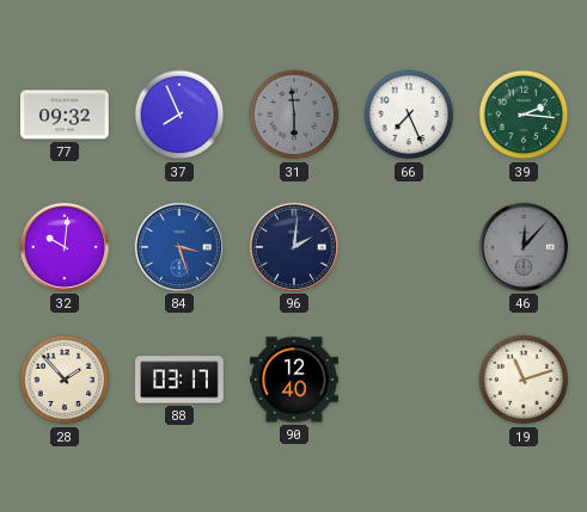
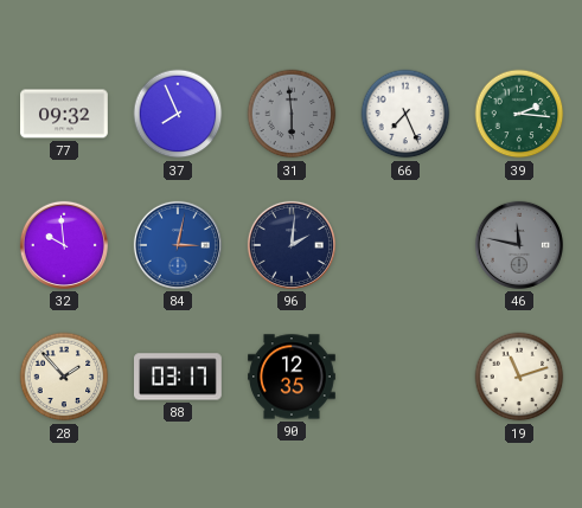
32: 10:01 -> 9:59
84: 3:27 -> 3:02
46: 12:07 -> 11:47
90: 12:40 -> 12:35
